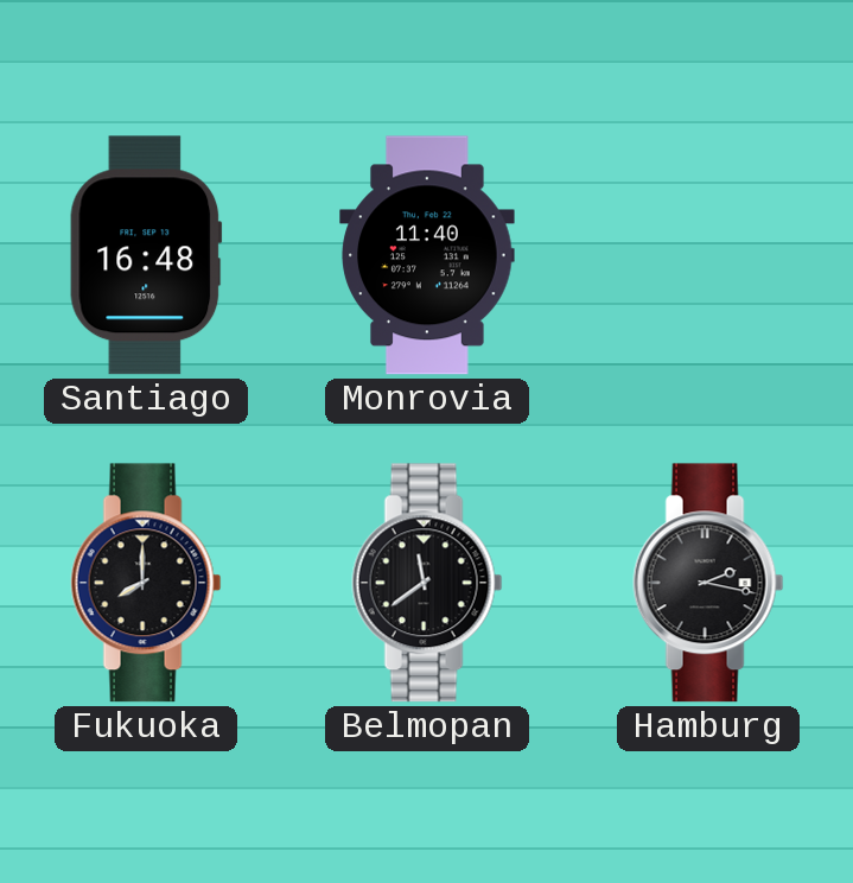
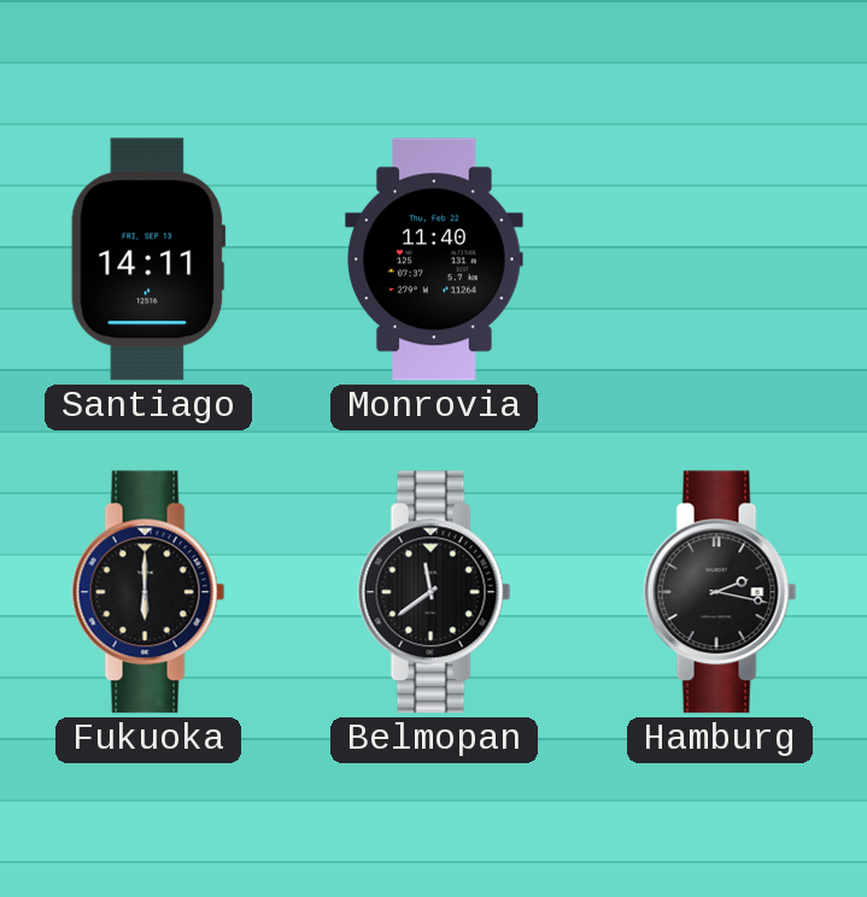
Santiago: 16:48 -> 14:11
Fukuoka: 8:00 -> 6:00
